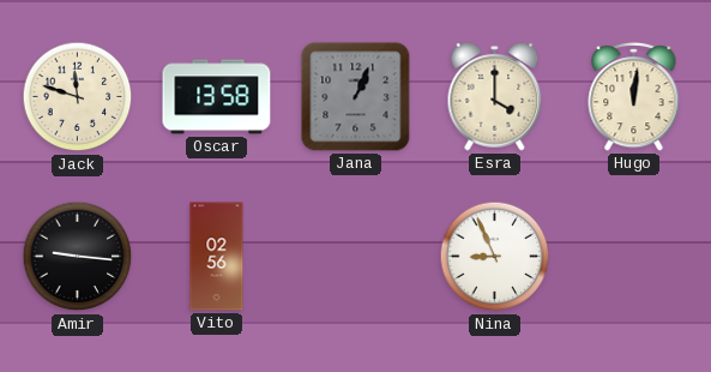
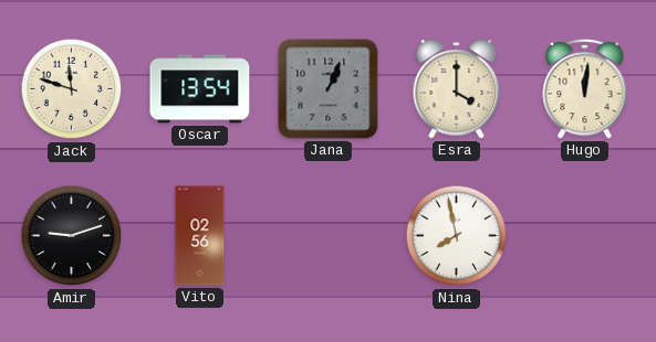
Oscar: 13:58 -> 13:54
Amir: 9:16 -> 9:12
Nina: 8:56 -> 7:58
